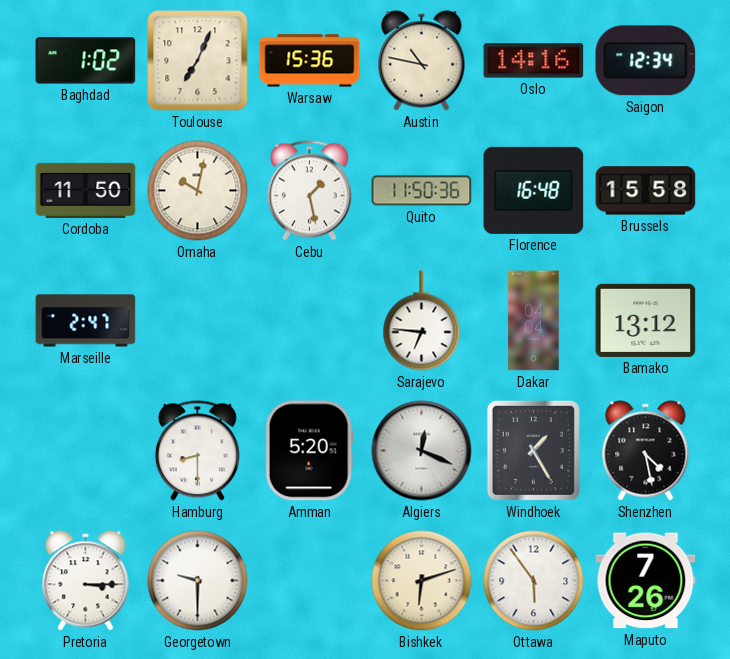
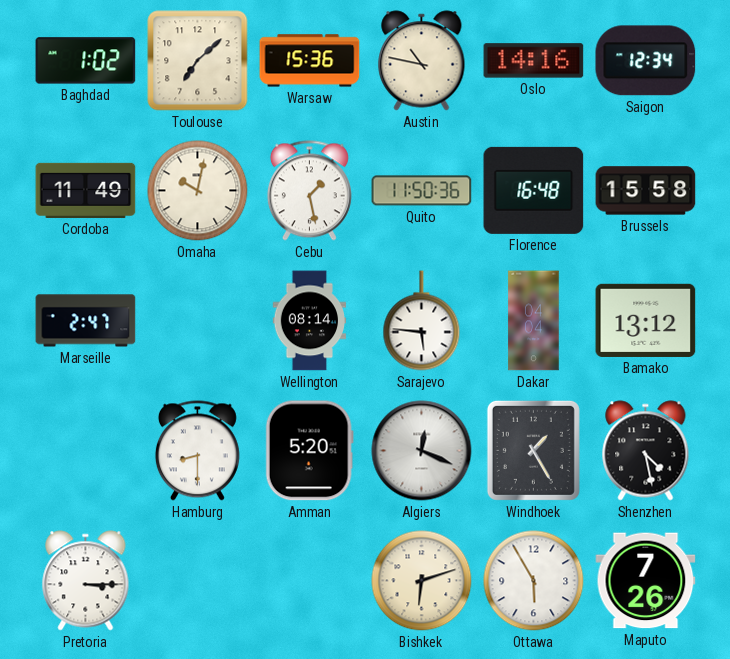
Toulouse: 7:04 -> 7:08
Cordoba: 11:50 -> 11:49
Wellington: none -> 08:14
Sarajevo: 6:46 -> 5:46
Georgetown: 9:30 -> none
Ottawa: 5:54 -> 5:55
